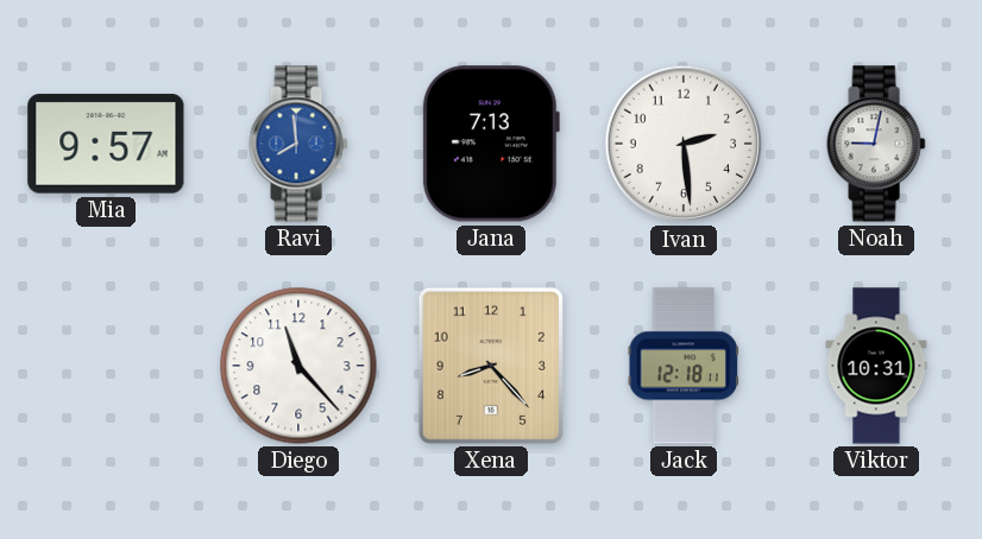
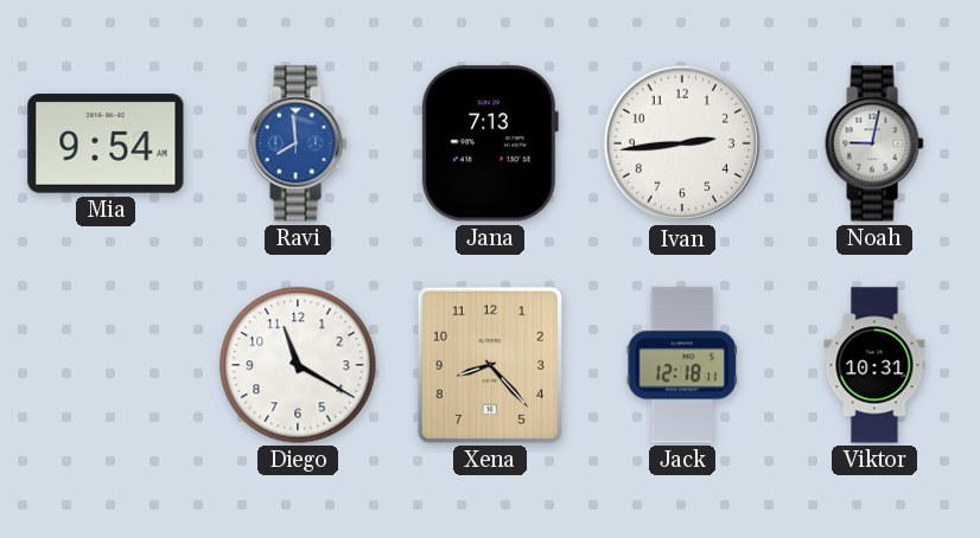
Mia: 9:57 -> 9:54
Ivan: 2:29 -> 2:44
Diego: 11:23 -> 11:20
